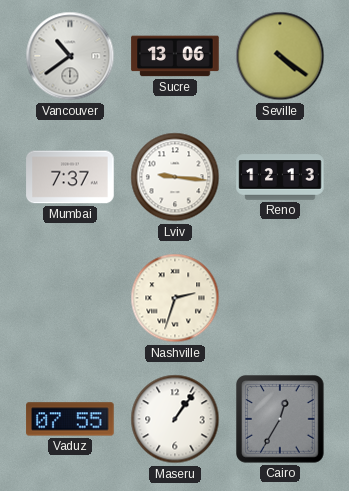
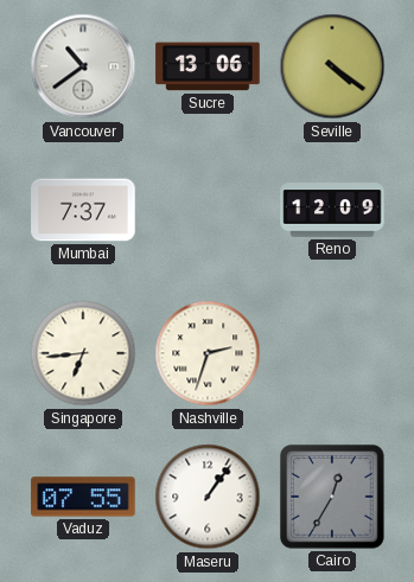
Lviv: 9:16 -> none
Reno: 12:13 -> 12:09
Singapore: none -> 6:44
